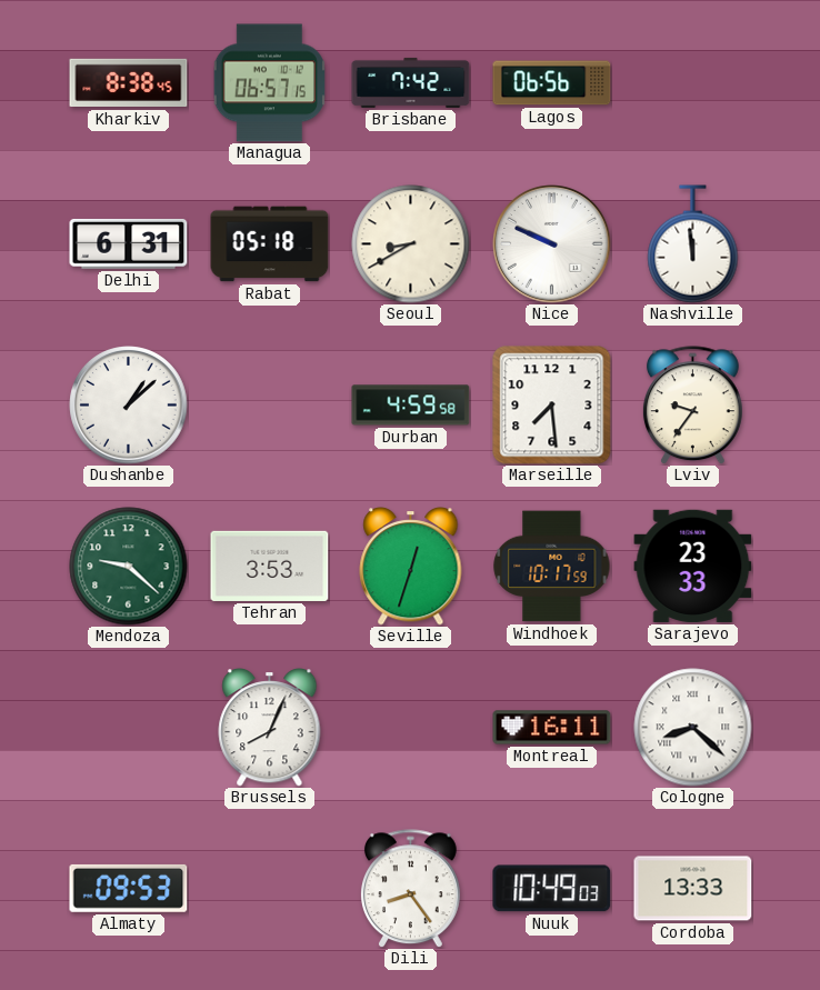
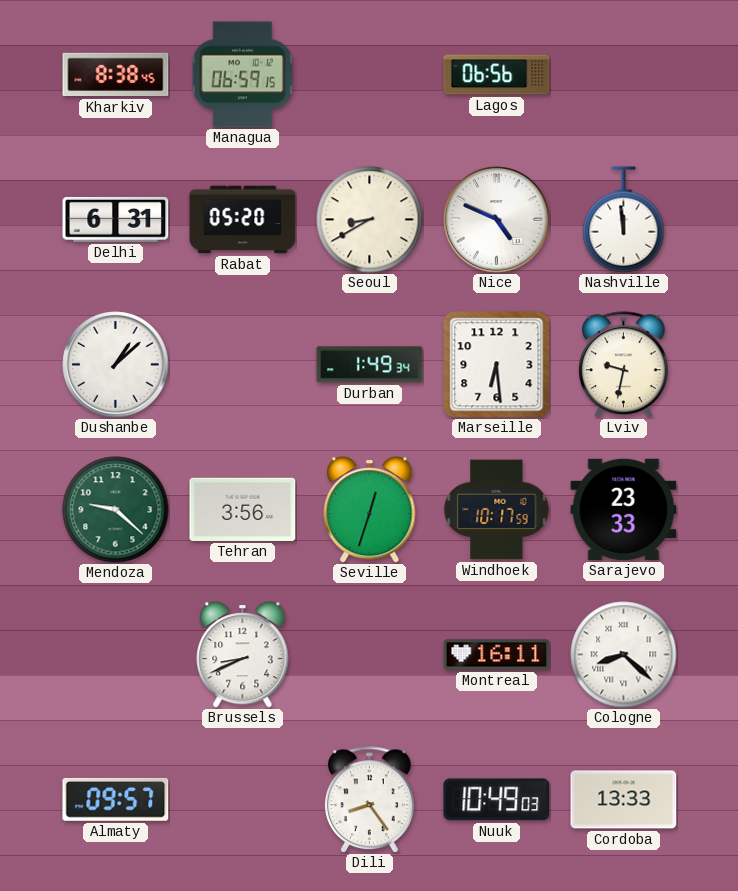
Managua: 06:57 -> 06:59
Brisbane: 7:42 -> none
Rabat: 05:18 -> 05:20
Nice: 9:49 -> 4:49
Durban: 4:59 -> 1:49
Marseille: 7:29 -> 6:29
Lviv: 9:36 -> 9:32
Tehran: 3:53 -> 3:56
Brussels: 8:04 -> 8:41
Almaty: 09:53 -> 09:57
